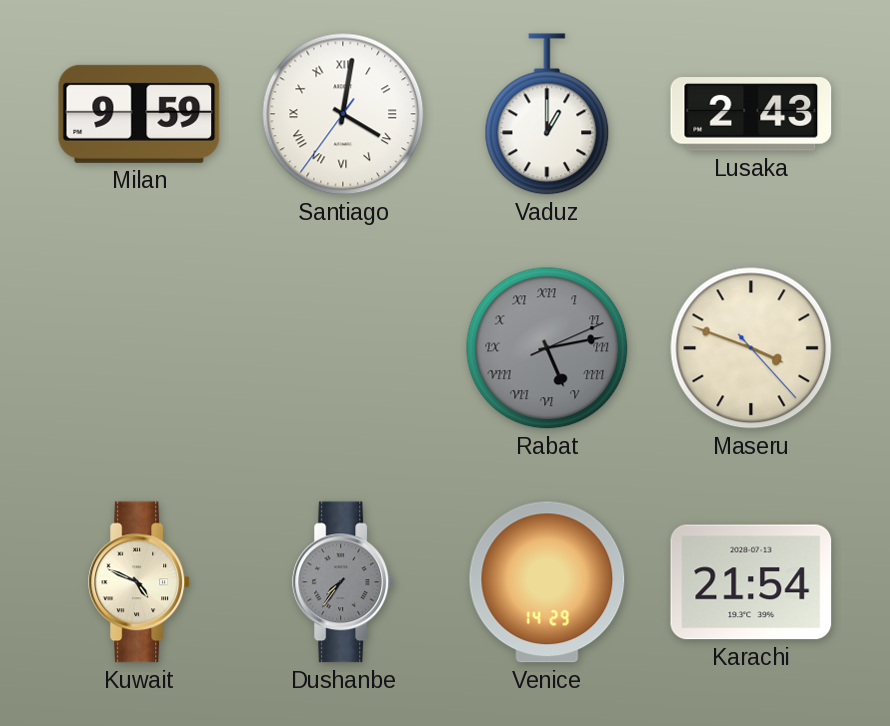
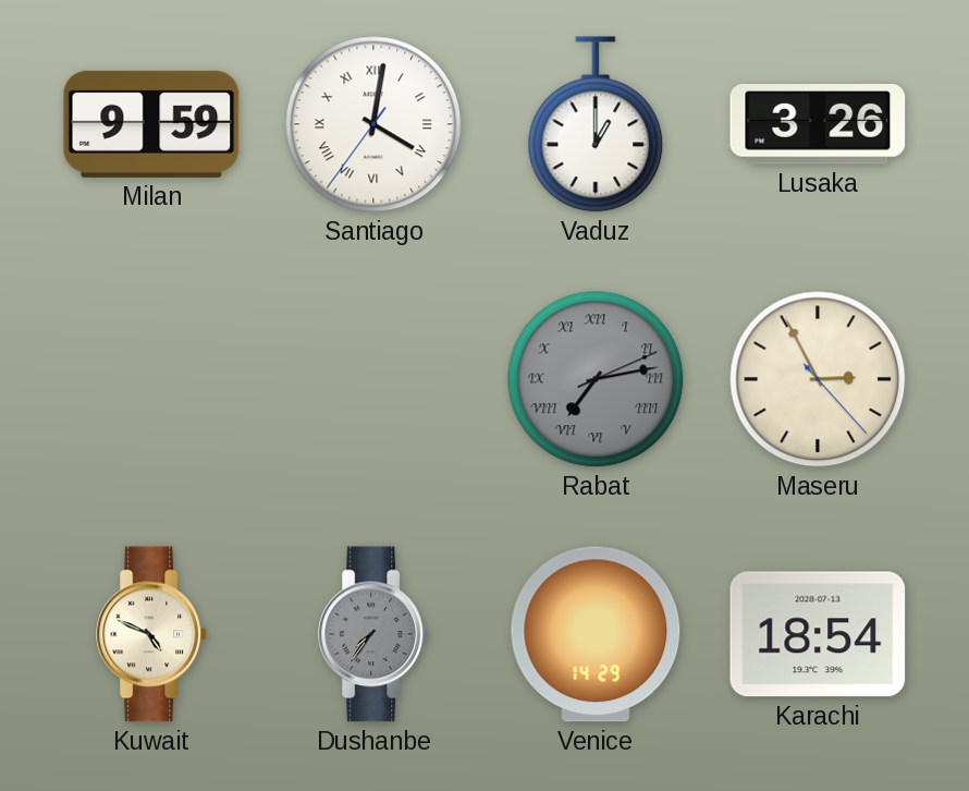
Lusaka: 2:43 -> 3:26
Rabat: 5:13 -> 7:13
Maseru: 3:48 -> 2:55
Karachi: 21:54 -> 18:54
